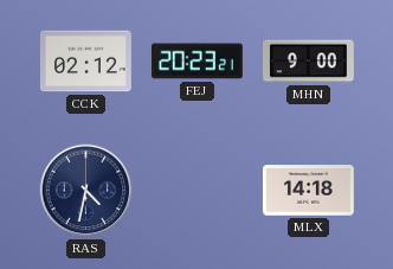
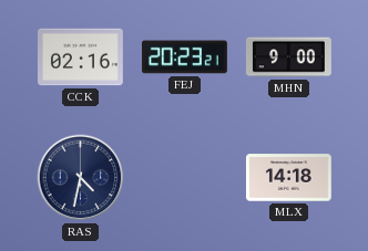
CCK: 02:12 -> 02:16
